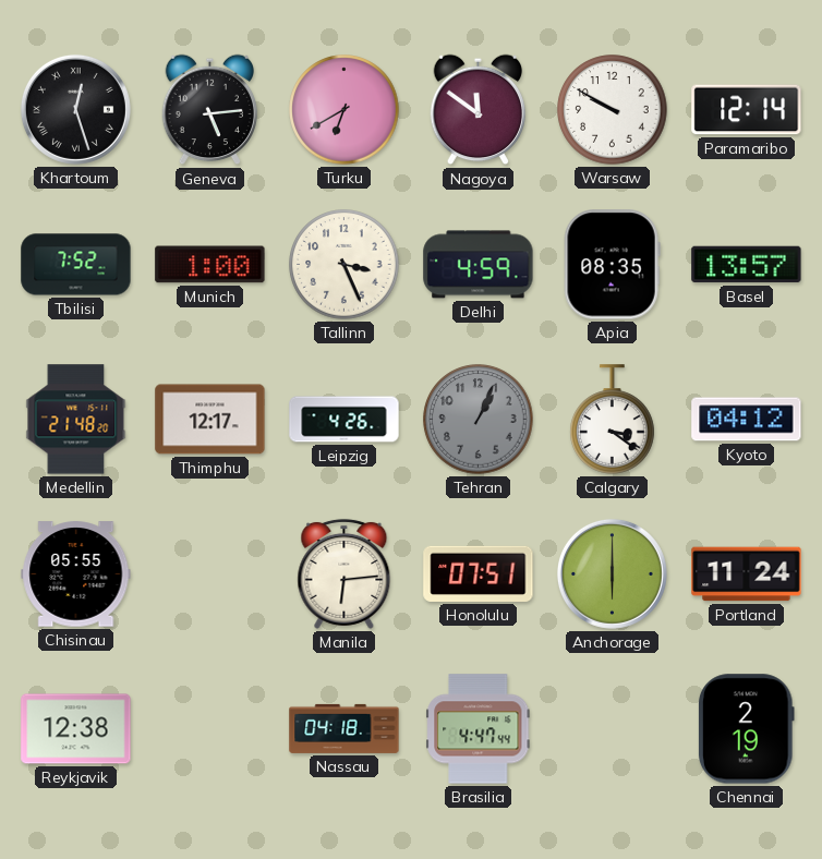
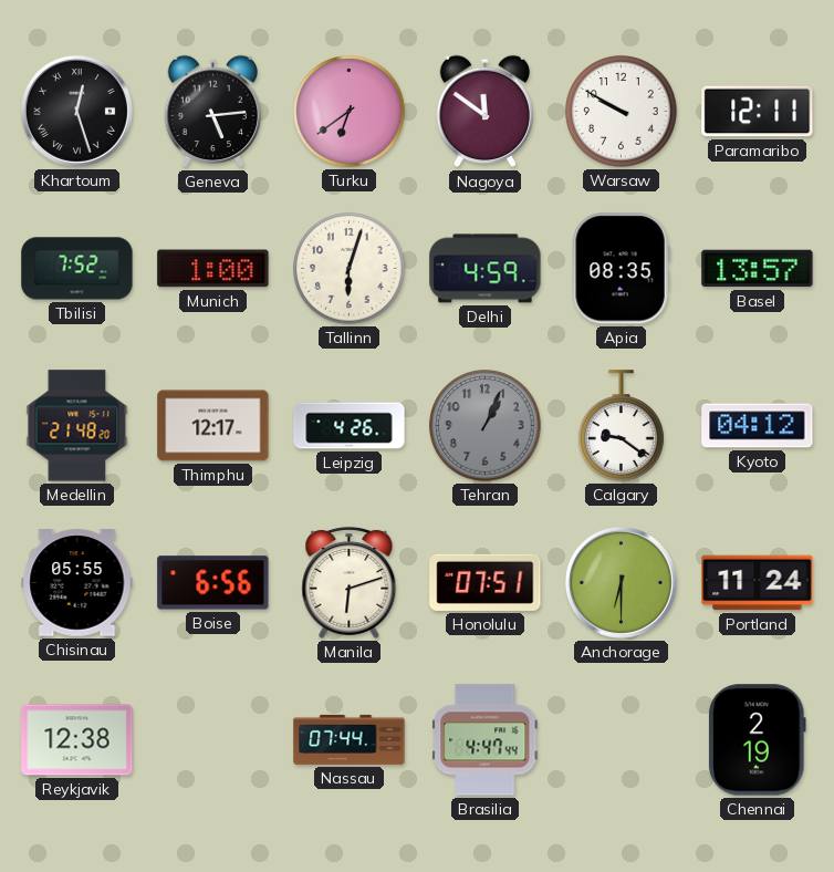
Turku: 6:40 -> 6:39
Paramaribo: 12:14 -> 12:11
Tallinn: 3:26 -> 6:03
Calgary: 3:21 -> 9:21
Boise: none -> 6:56
Manila: 6:14 -> 6:12
Anchorage: 6:00 -> 6:30
Nassau: 04:18 -> 07:44
